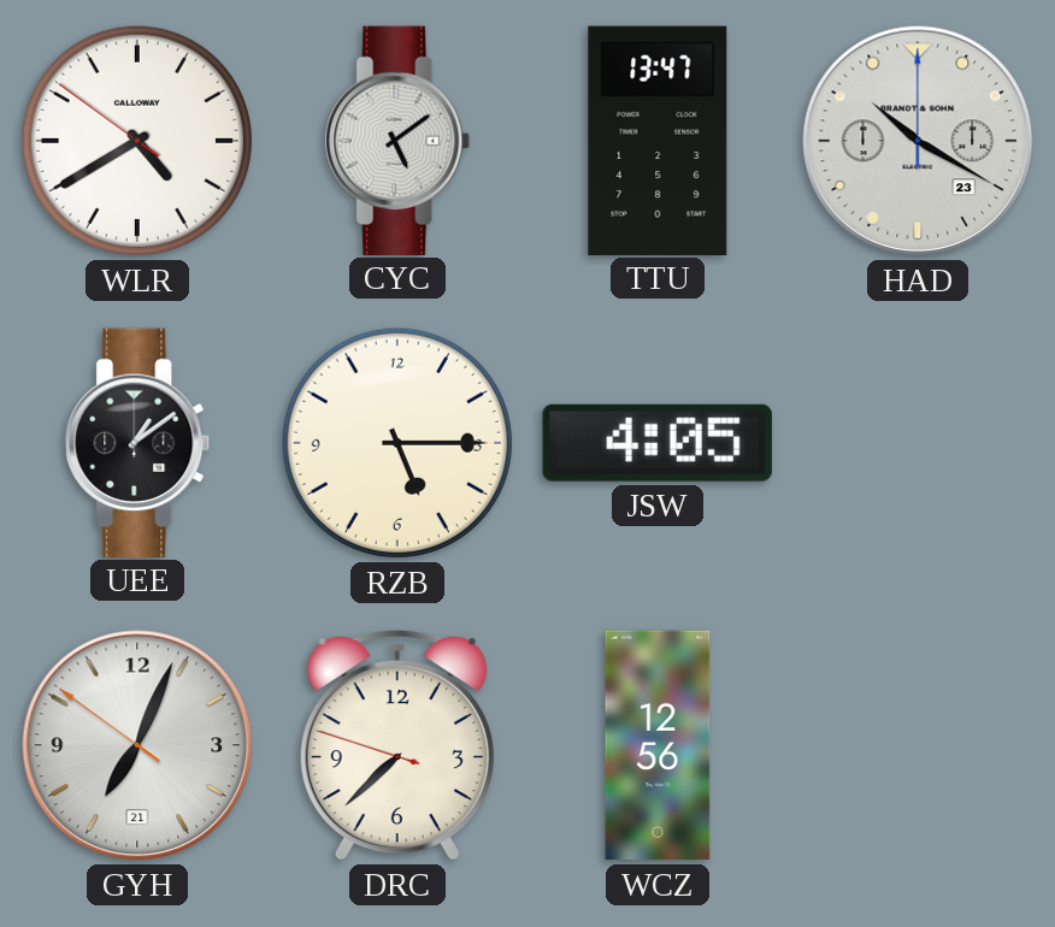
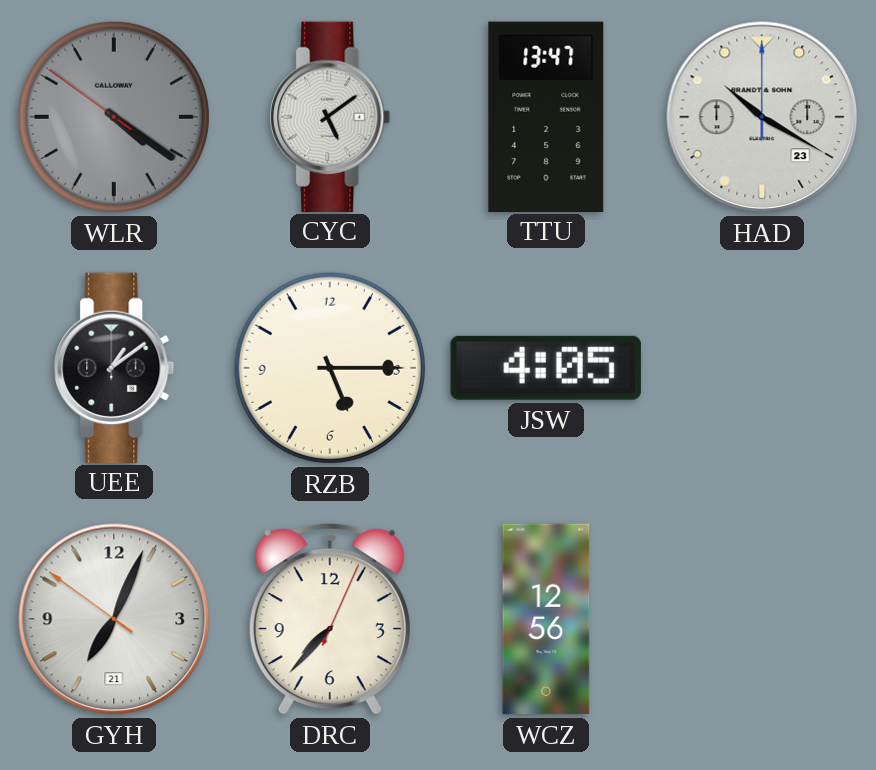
WLR: 4:39 -> 4:20
WLR dial: white -> grey
DRC: 7:37:48 -> 7:37:04
